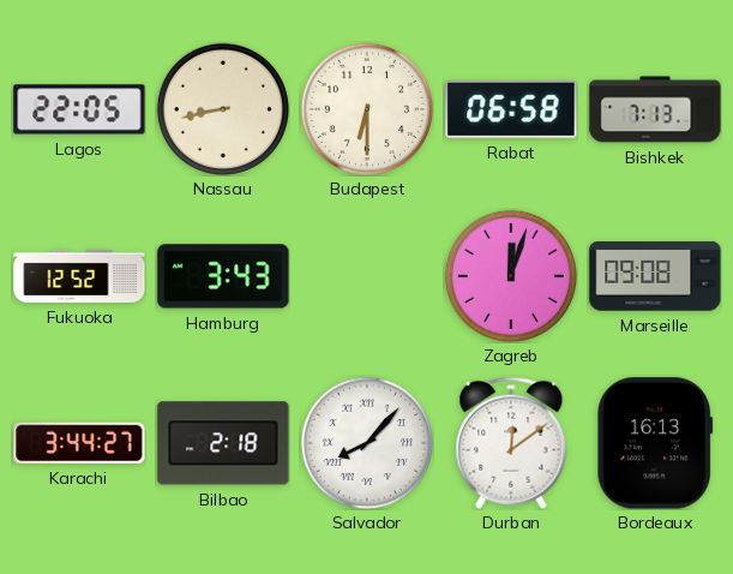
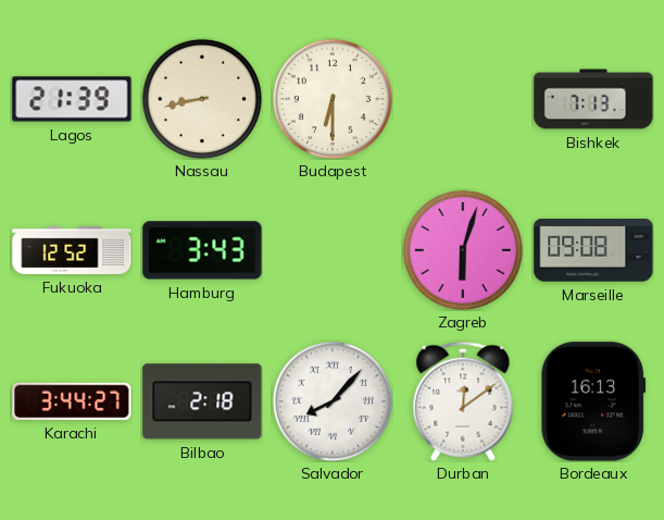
Lagos: 22:05 -> 21:39
Rabat: 06:58 -> none
Zagreb: 12:03 -> 6:03
